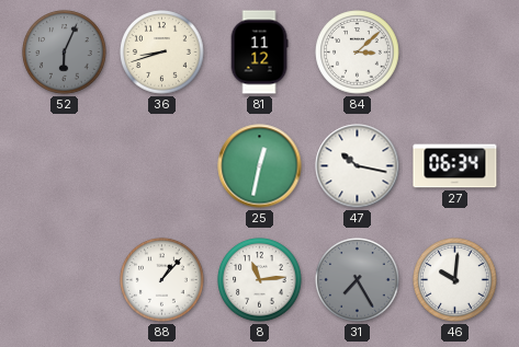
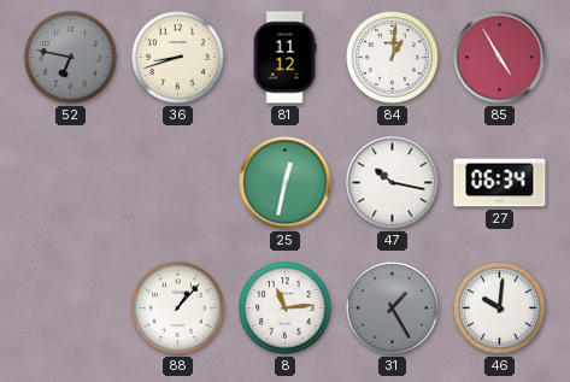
52: 6:04 -> 6:47
84: 3:08 -> 1:01
85: none -> 4:55
31: 7:25 -> 1:25
